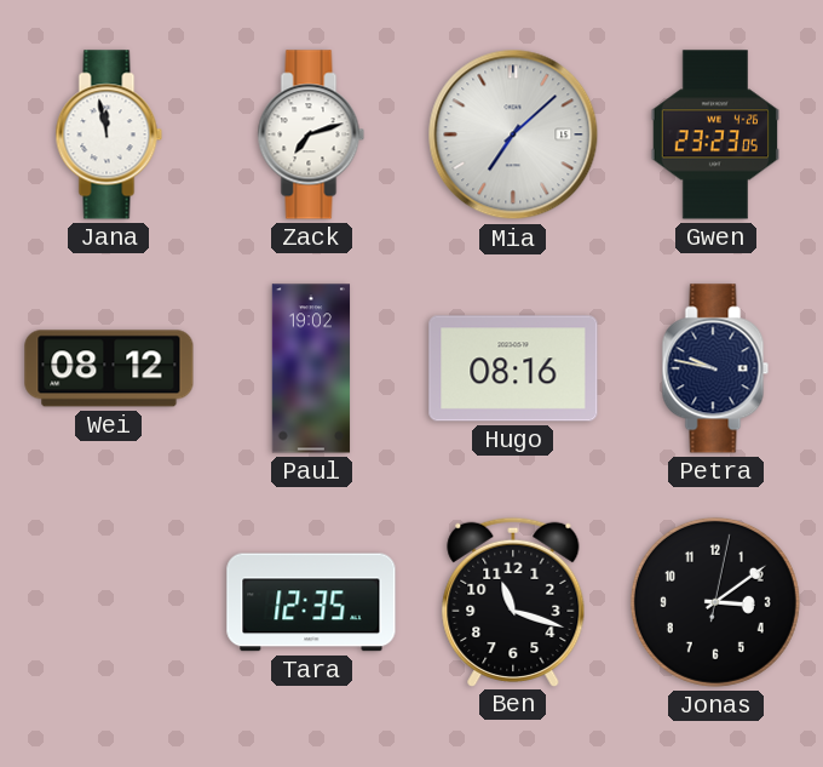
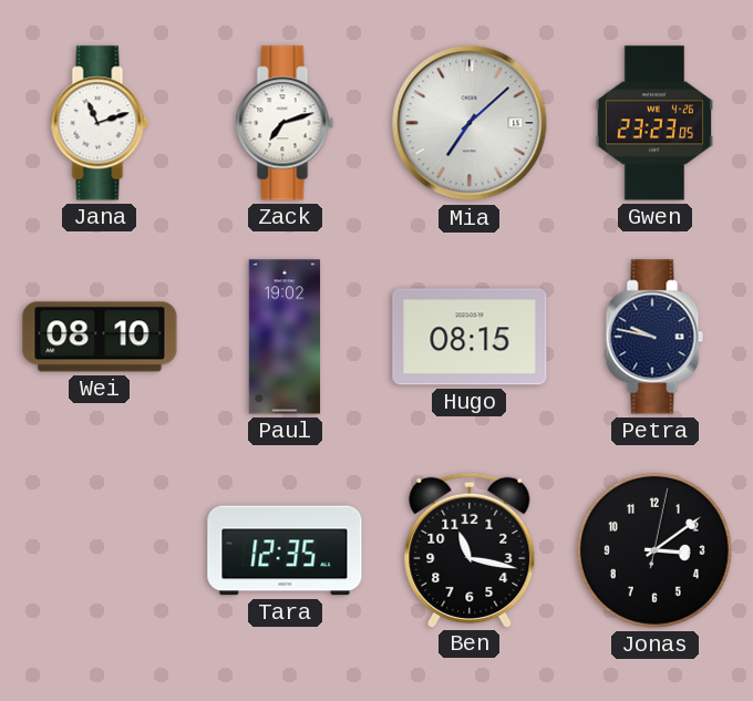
Jana: 11:58 -> 11:12
Wei: 08:12 -> 08:10
Hugo: 08:16 -> 08:15
Ben: 11:18 -> 11:17
